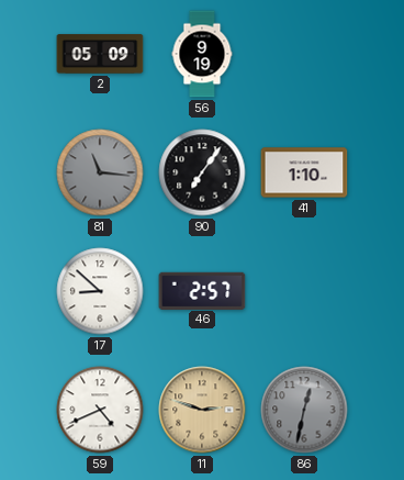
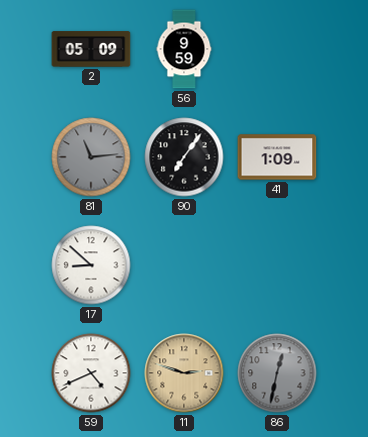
56: 9:19 -> 9:59
81: 11:16 -> 11:14
41: 1:10 -> 1:09
46: 2:57 -> none
